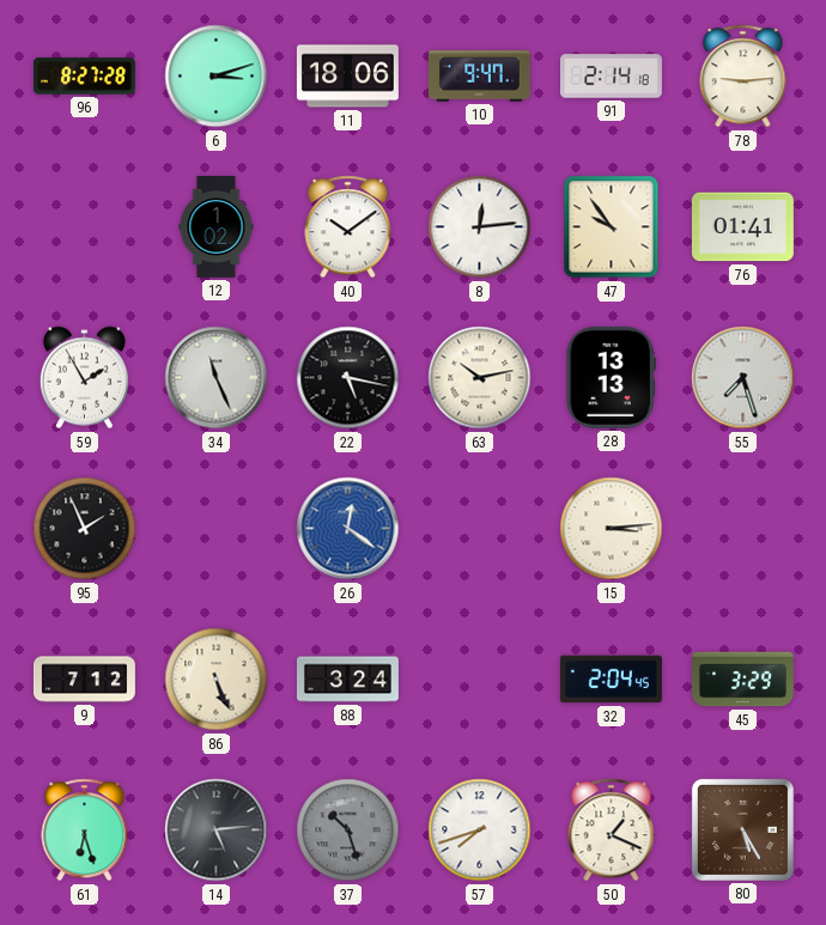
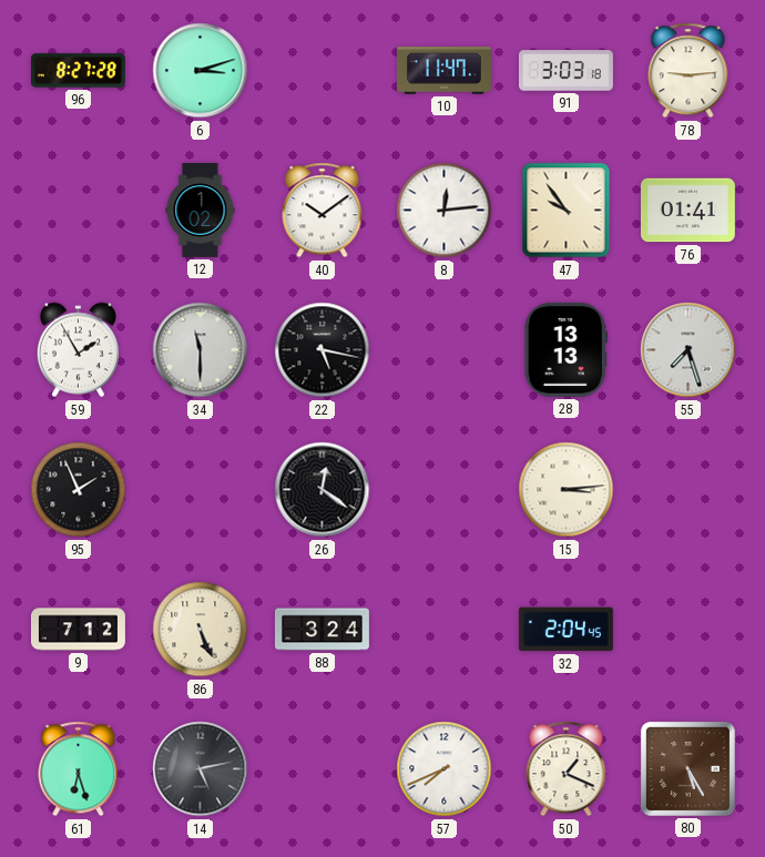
11: 18:06 -> none
10: 9:47 -> 11:47
91: 2:14 -> 3:03
34: 11:26 -> 11:30
63: 10:13 -> none
26 dial: blue -> black
45: 3:29 -> none
14: 5:14 -> 5:13
37: 10:27 -> none
57: 7:42 -> 7:41
